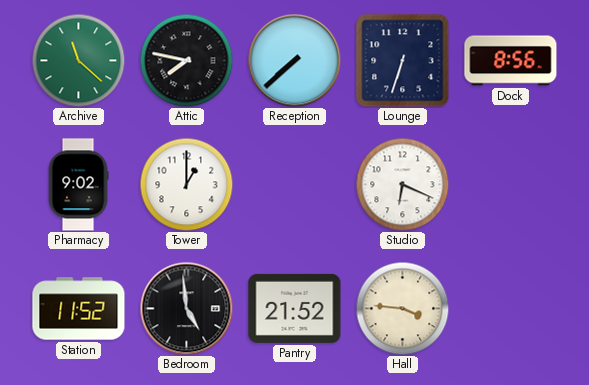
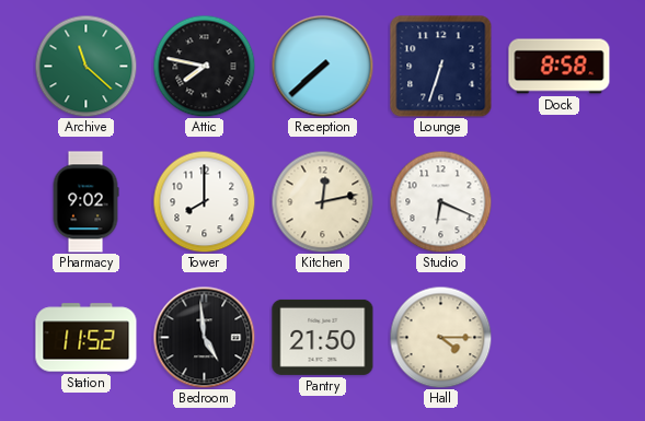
Dock: 8:56 -> 8:58
Tower: 1:00 -> 8:00
Kitchen: none -> 12:13
Pantry: 21:52 -> 21:50
Hall: 3:46 -> 4:15
